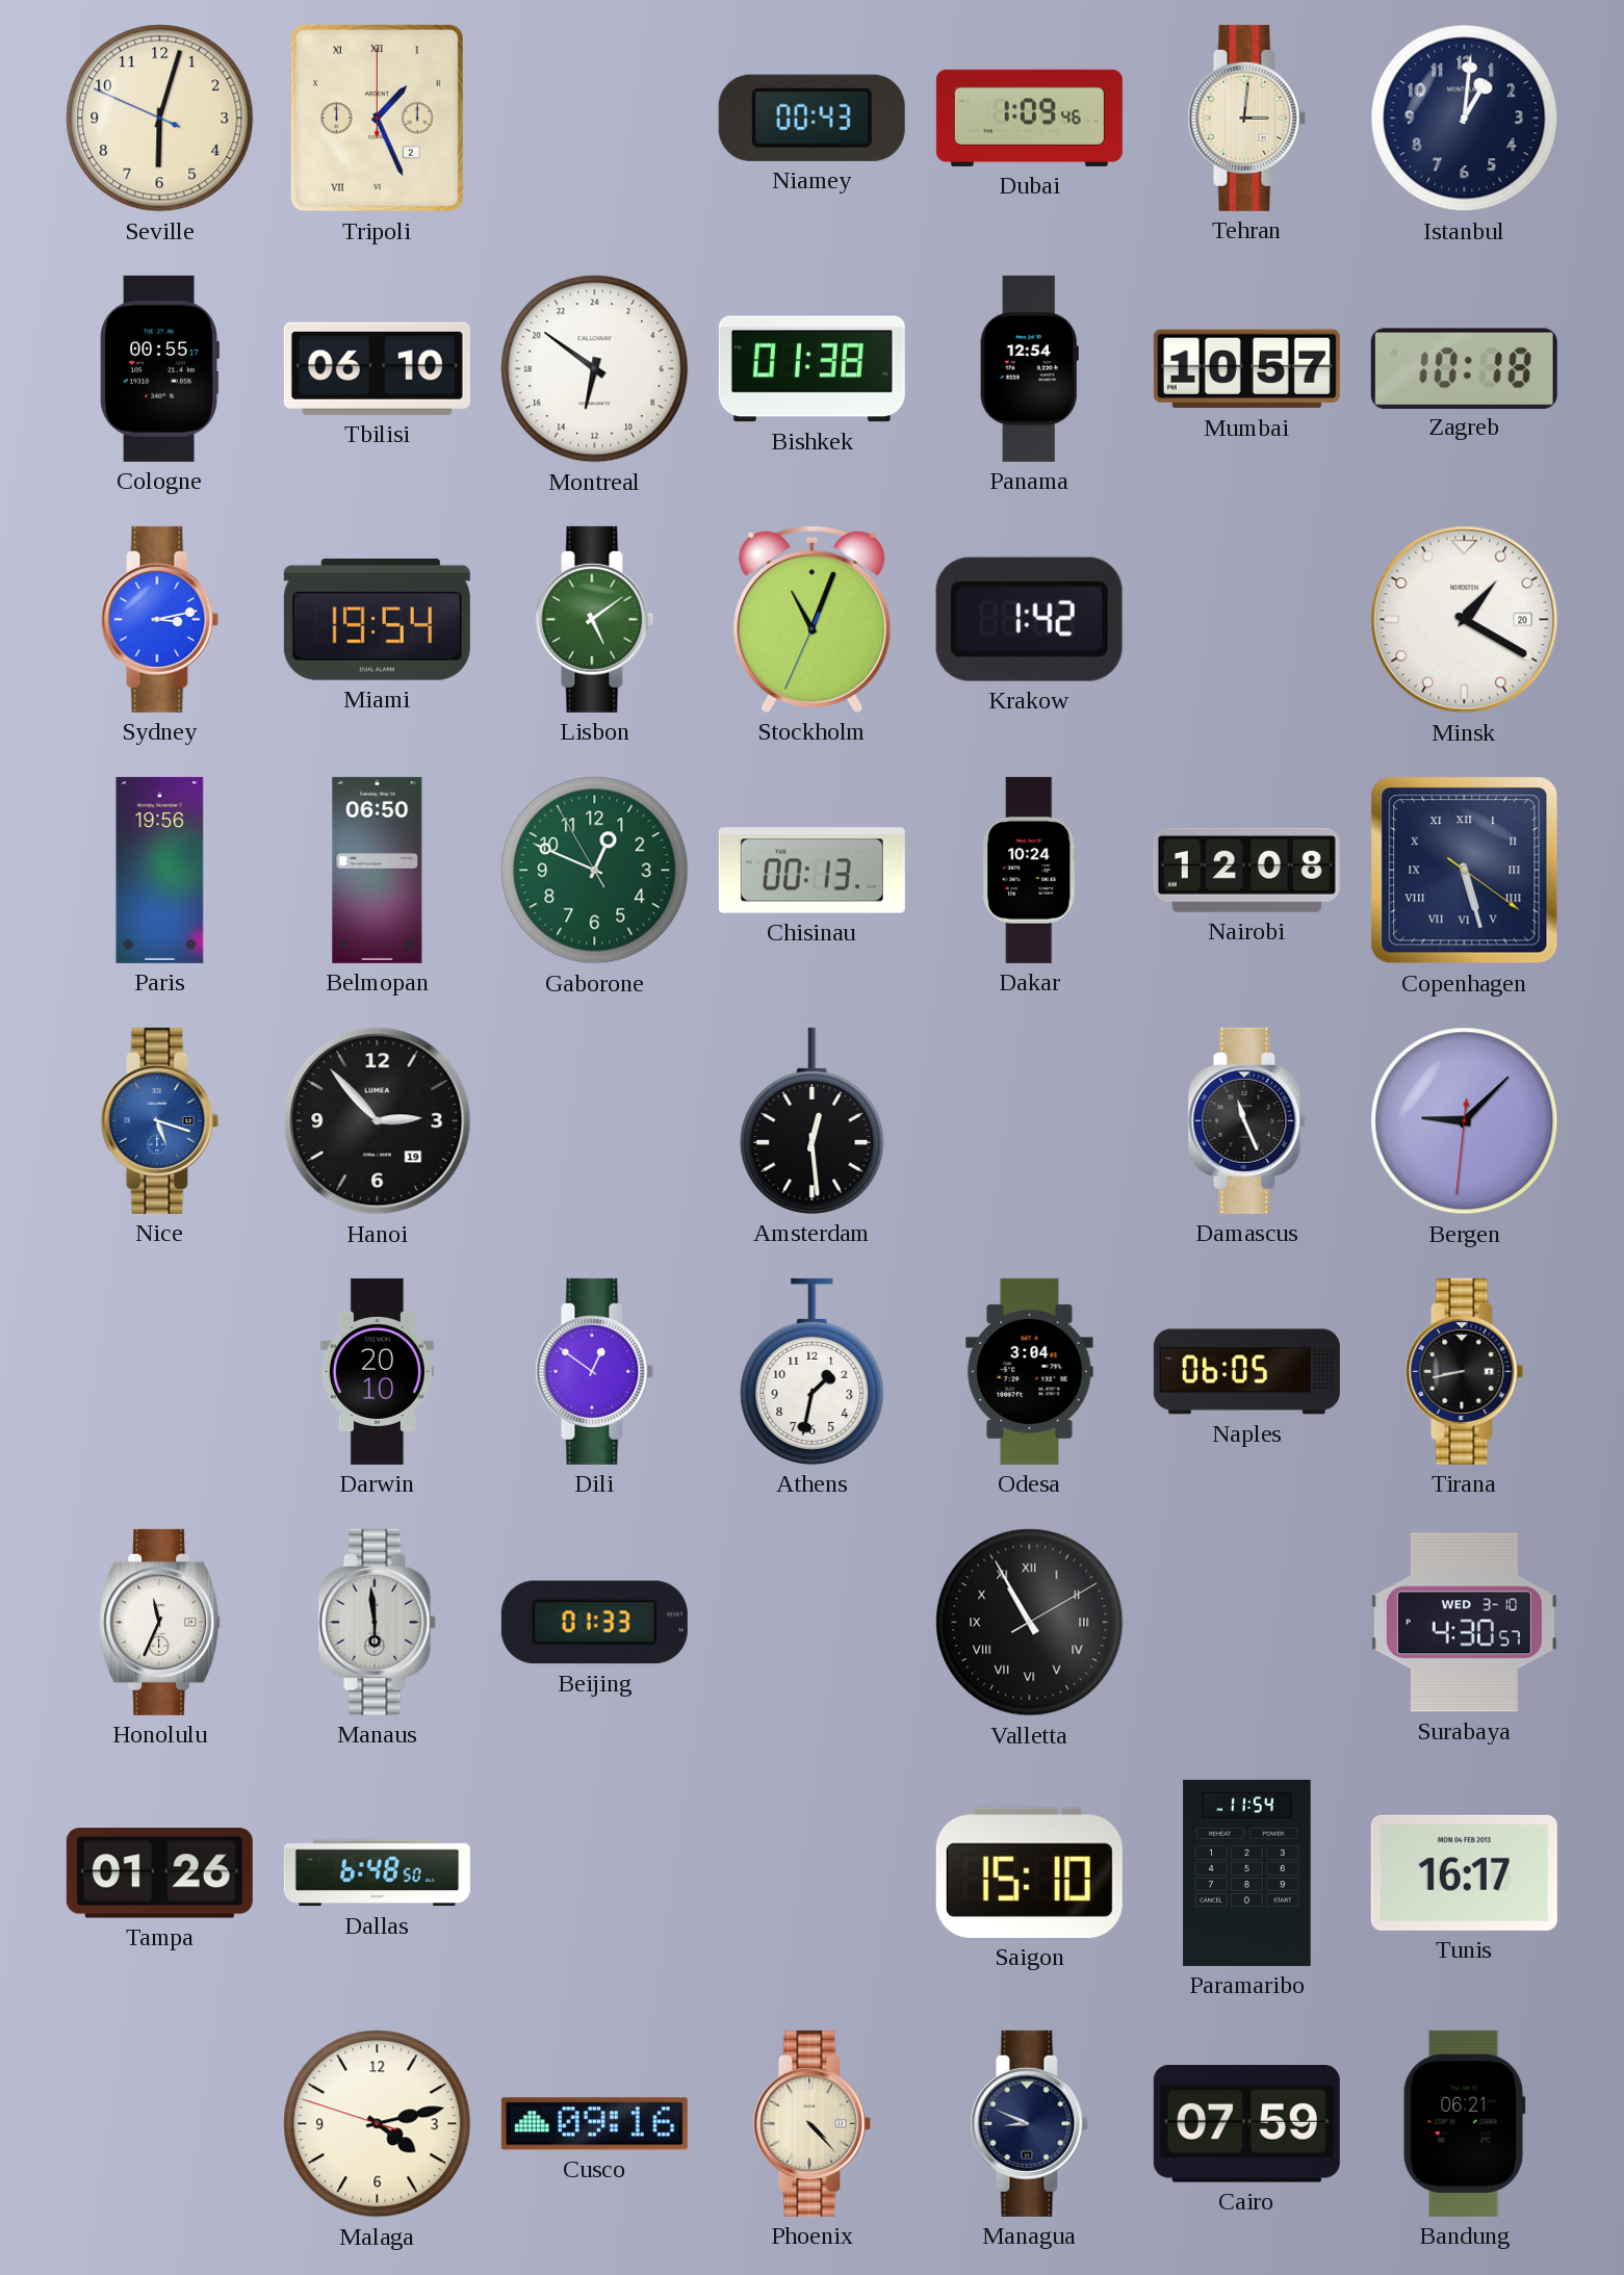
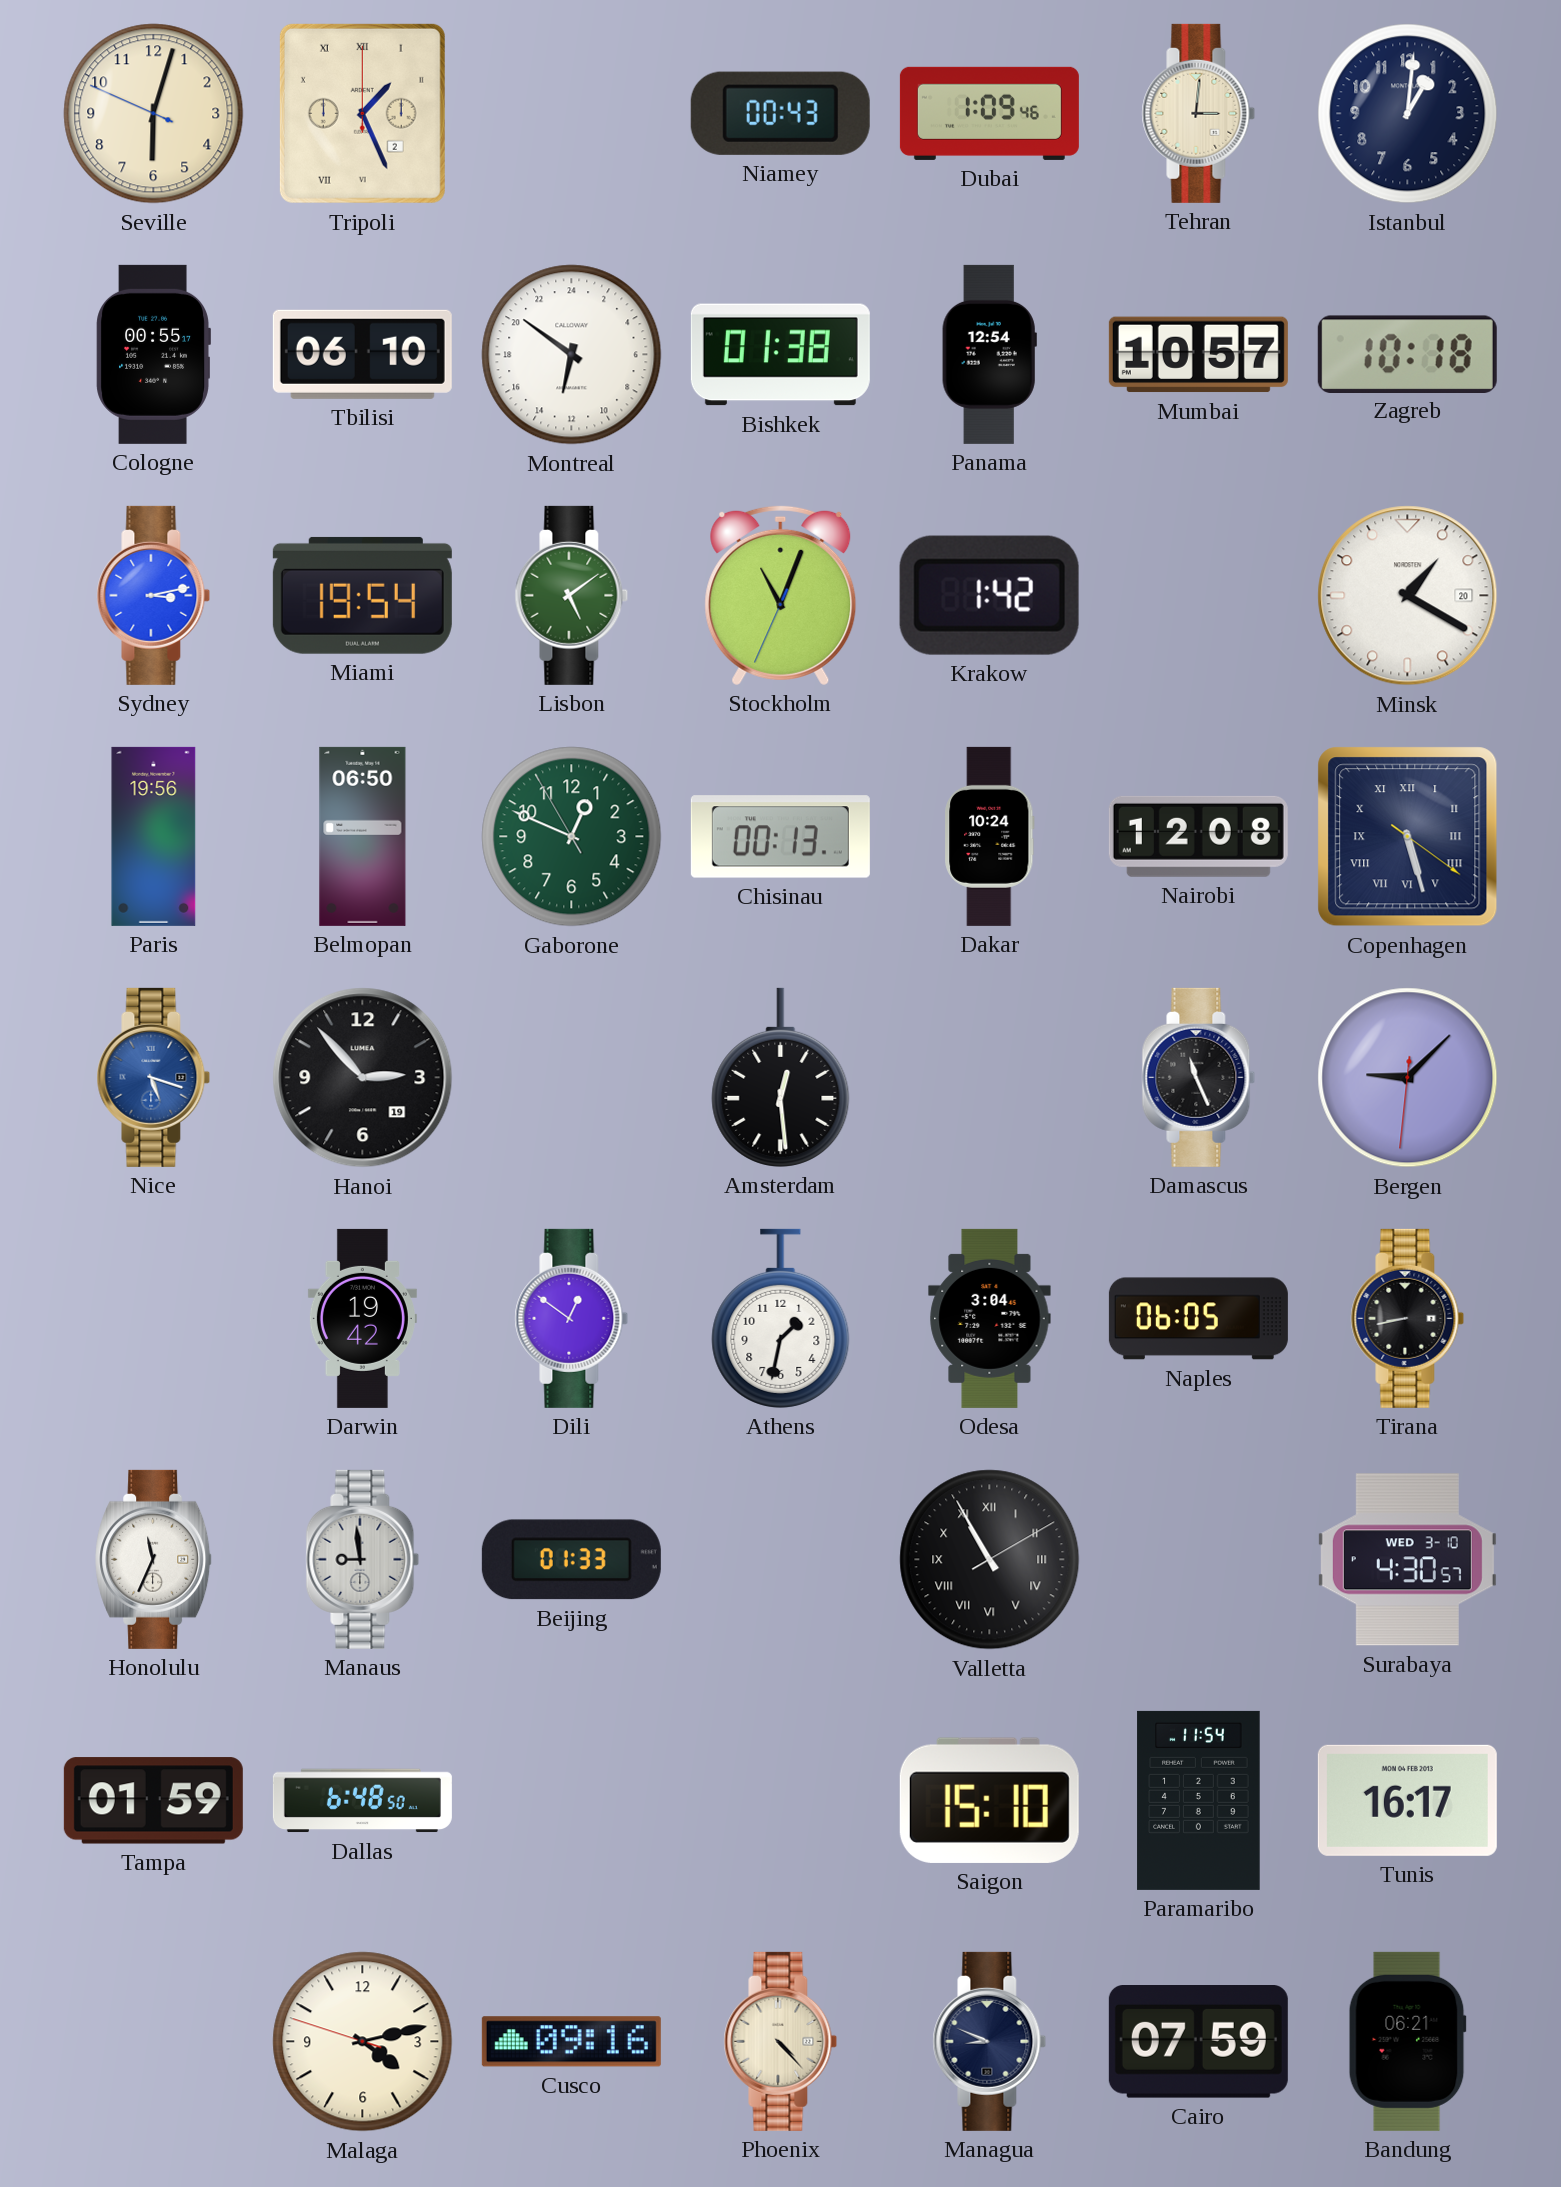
Darwin: 20:10 -> 19:42
Manaus: 5:59 -> 8:59
Tampa: 01:26 -> 01:59
